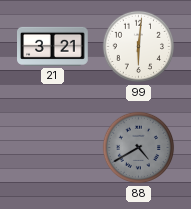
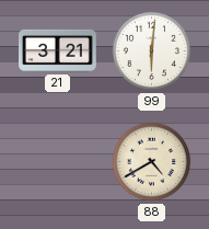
88 dial: grey -> cream
